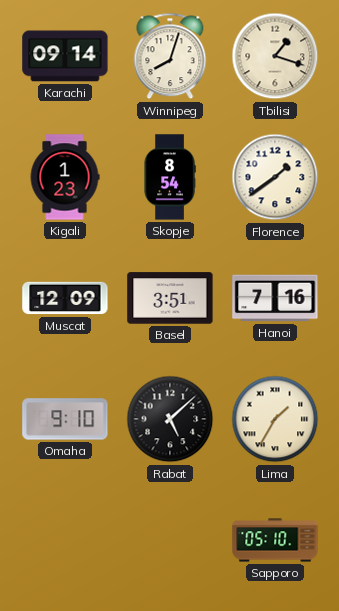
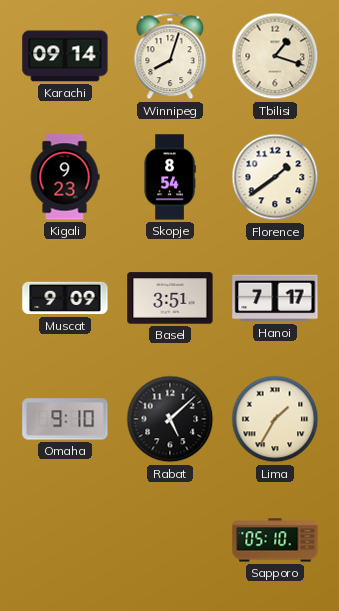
Kigali: 1:23 -> 9:23
Muscat: 12:09 -> 9:09
Hanoi: 7:16 -> 7:17
